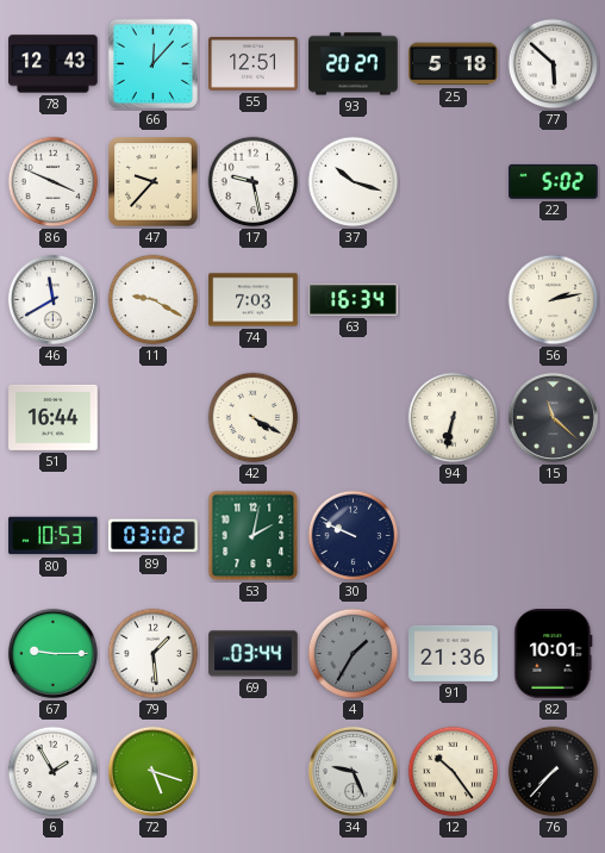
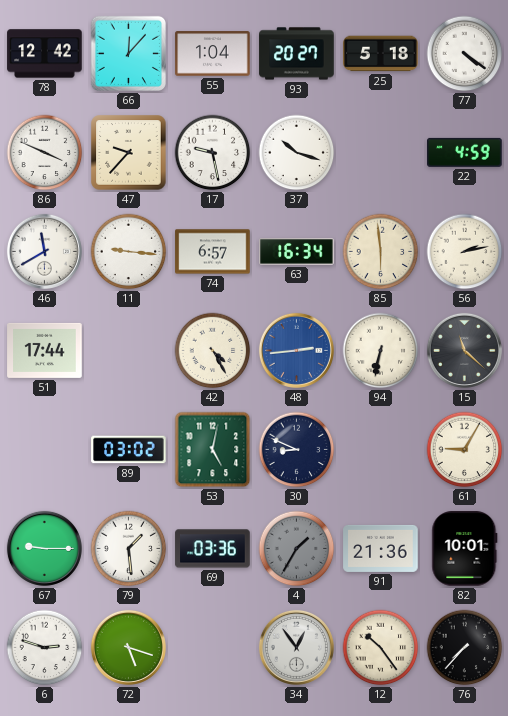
78: 12:43 -> 12:42
55: 12:51 -> 1:04
77: 5:52 -> 4:21
22: 5:02 -> 4:59
11: 9:20 -> 9:16
74: 7:03 -> 6:57
85: none -> 5:59
51: 16:44 -> 17:44
42: 4:20 -> 4:25
48: none -> 2:44
80: 10:53 -> none
53: 2:02 -> 5:02
30: 9:49 -> 8:49
61: none -> 9:05
69: 03:44 -> 03:36
6: 1:55 -> 2:48
34: 9:26 -> 12:54
